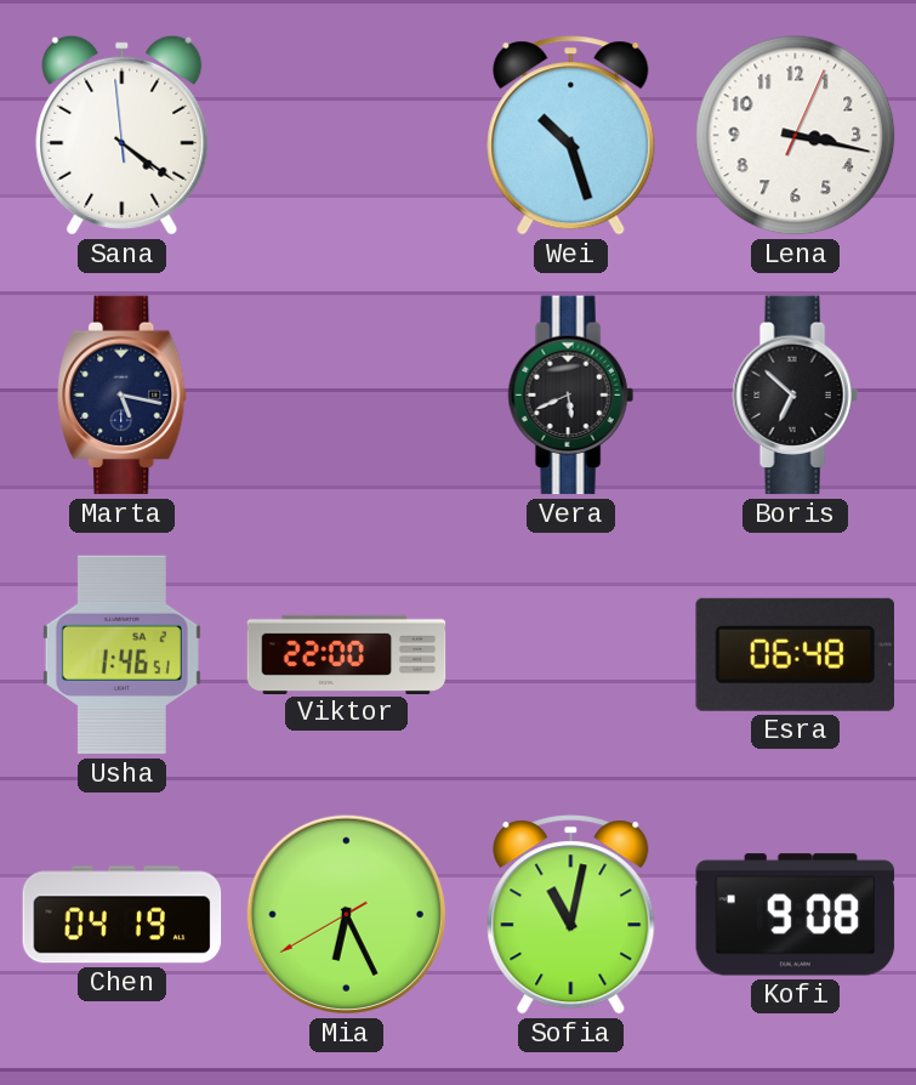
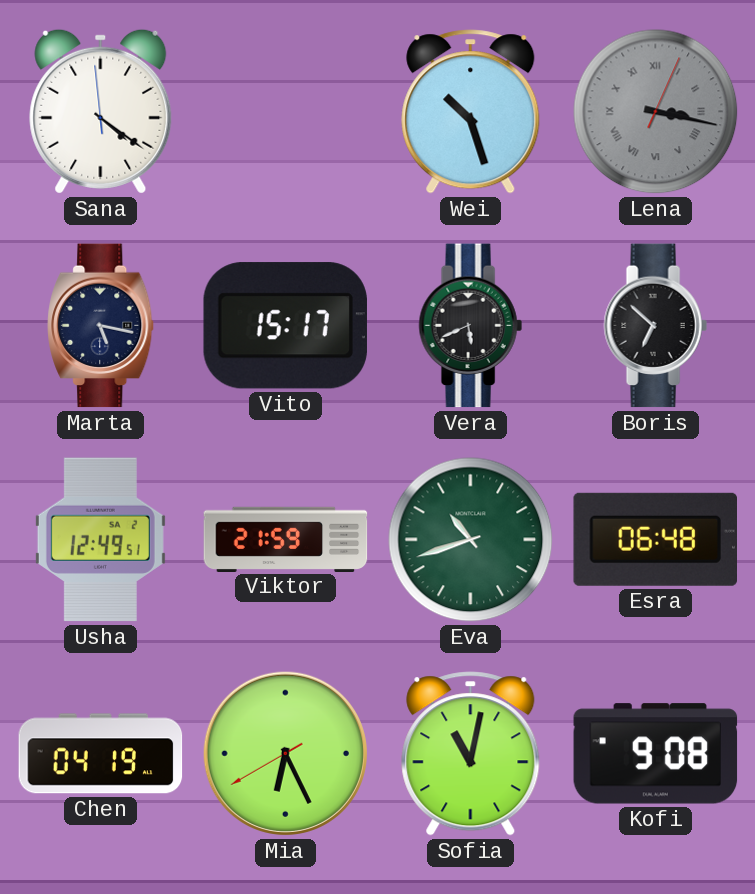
Lena dial: white -> grey
Lena numerals: Arabic -> Roman
Vito: none -> 15:17
Usha: 1:46 -> 12:49
Viktor: 22:00 -> 21:59
Eva: none -> 10:42
